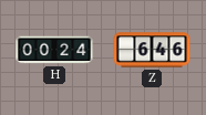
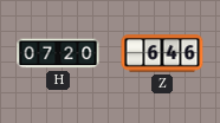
H: 00:24 -> 07:20
